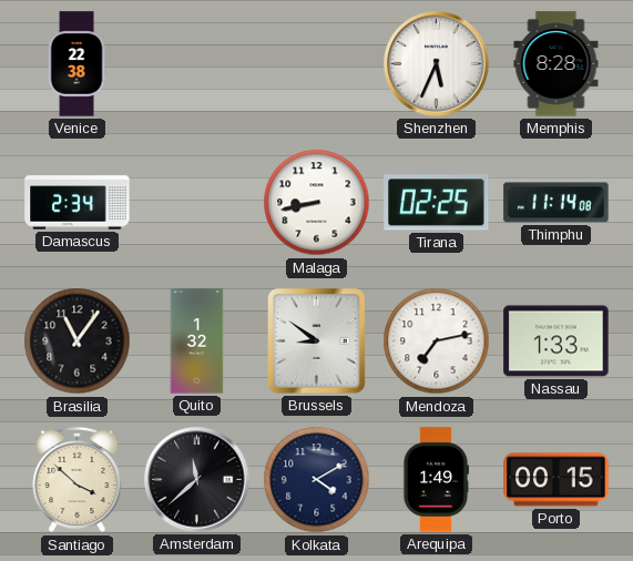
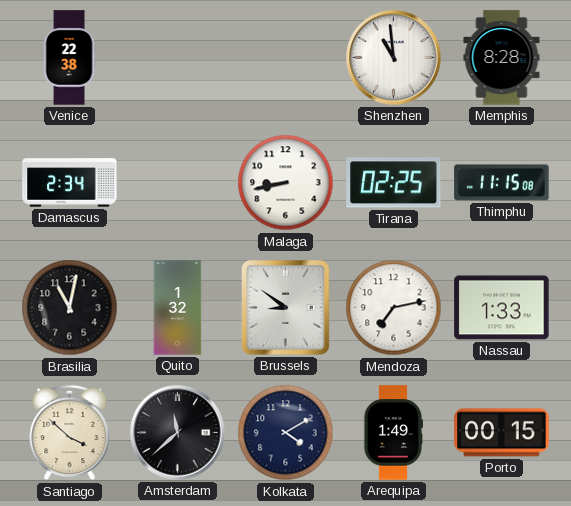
Shenzhen: 5:34 -> 10:59
Thimphu: 11:14 -> 11:15
Brasilia: 11:06 -> 11:02
